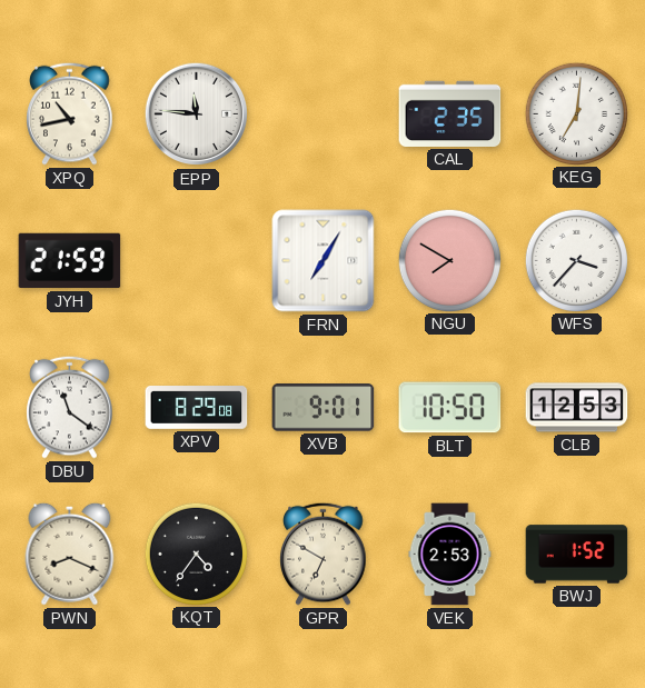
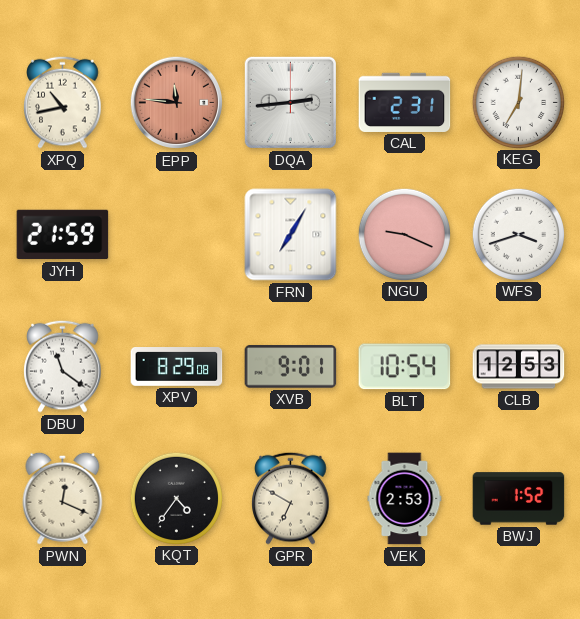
EPP dial: white -> salmon
DQA: none -> 2:44
CAL: 2:35 -> 2:31
NGU: 7:50 -> 9:19
WFS: 3:37 -> 3:42
BLT: 10:50 -> 10:54
PWN: 8:19 -> 12:19
